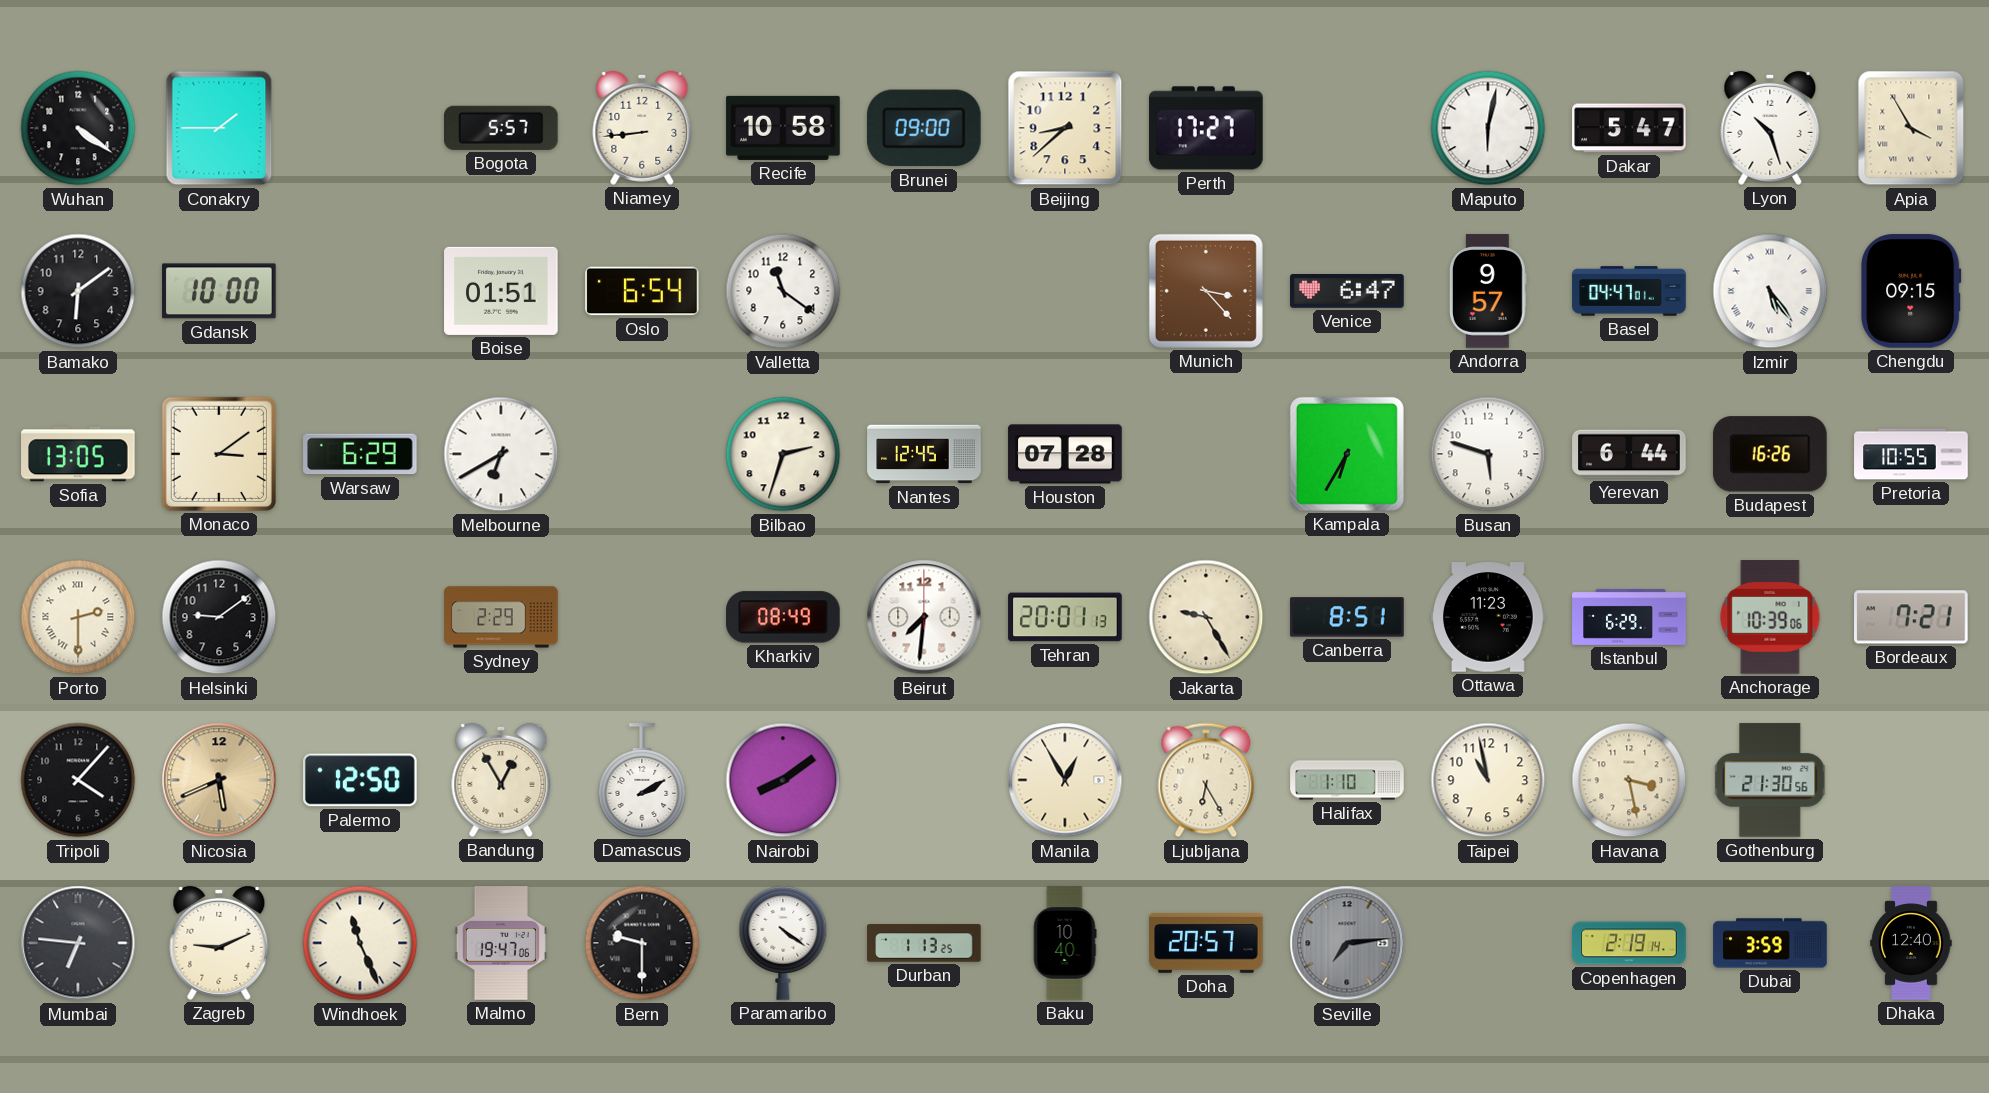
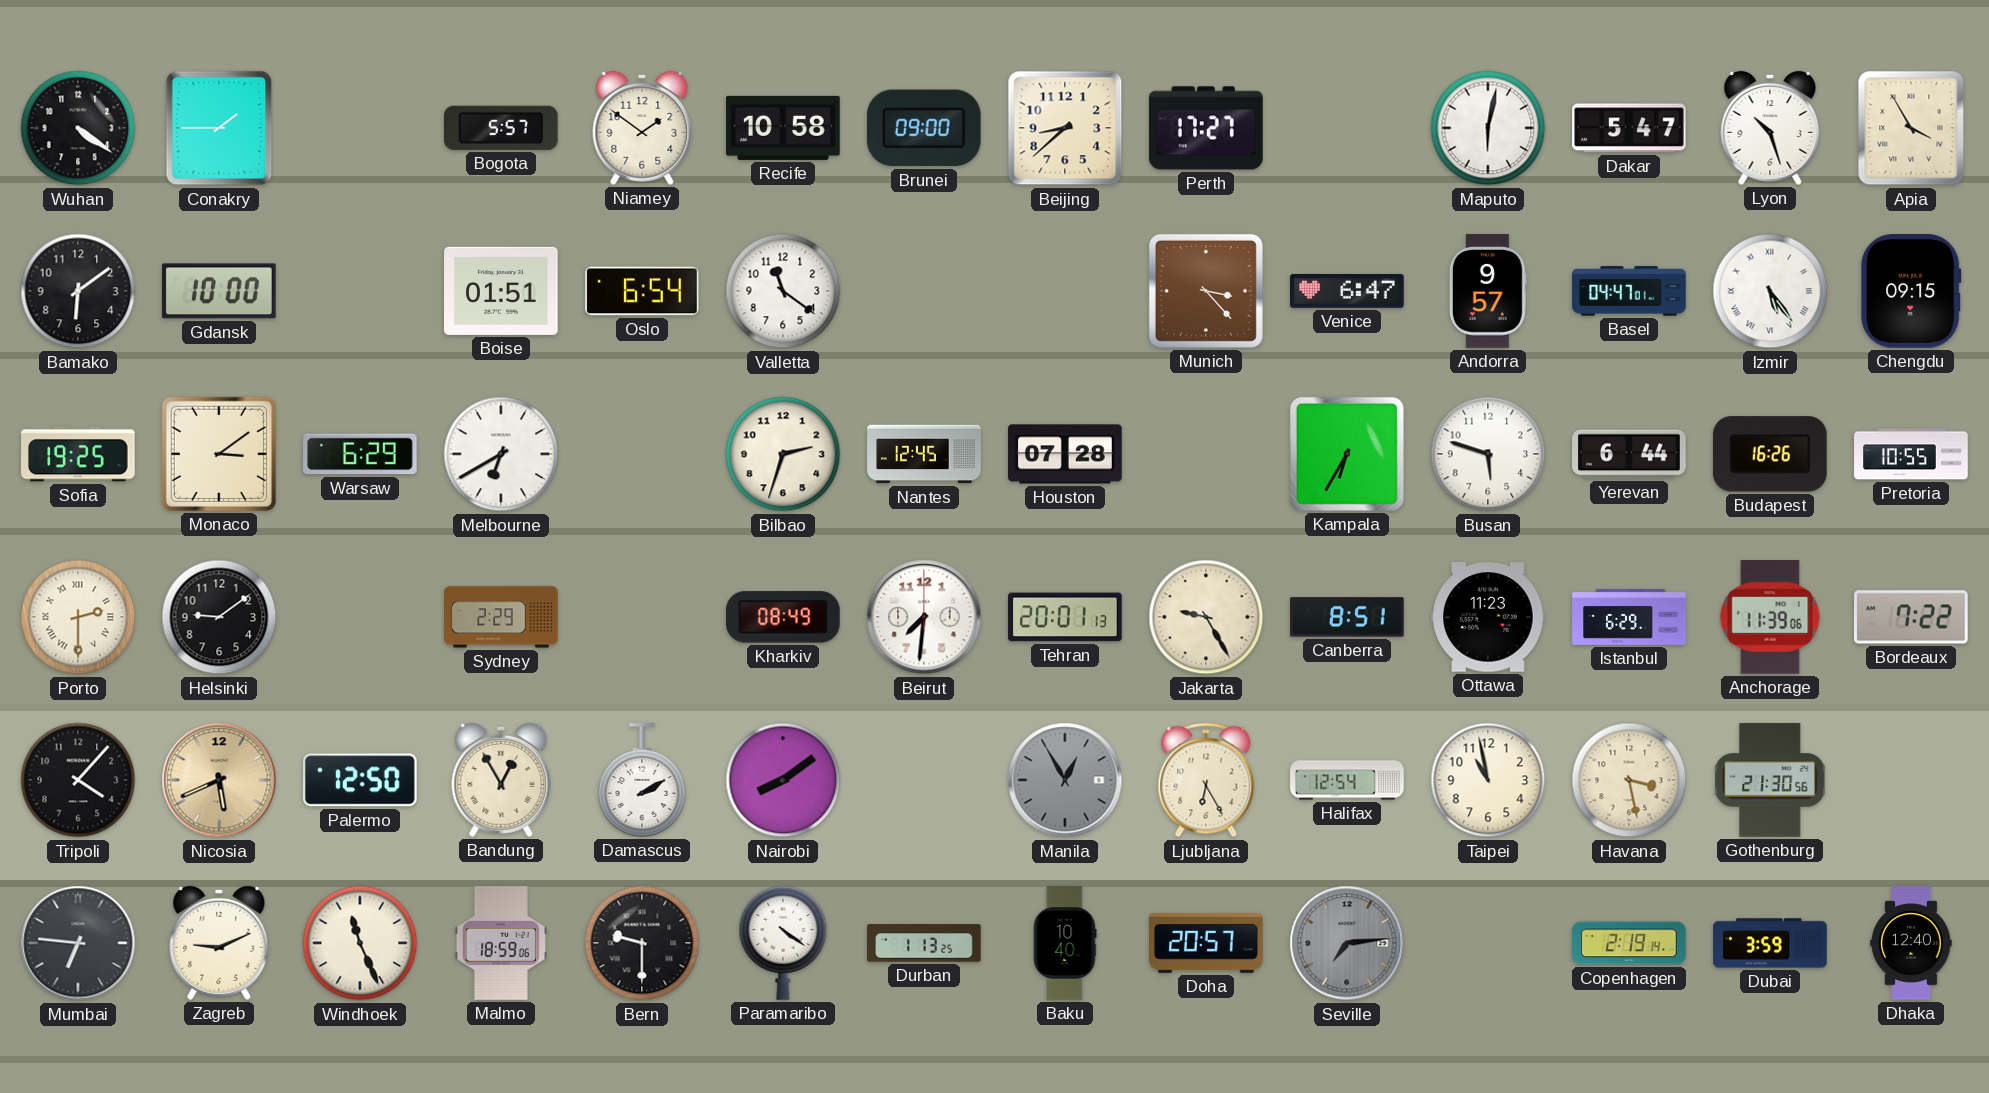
Niamey: 8:44 -> 1:51
Sofia: 13:05 -> 19:25
Anchorage: 10:39 -> 11:39
Bordeaux: 7:21 -> 7:22
Manila dial: cream -> grey
Halifax: 1:10 -> 12:54
Malmo: 19:47 -> 18:59
